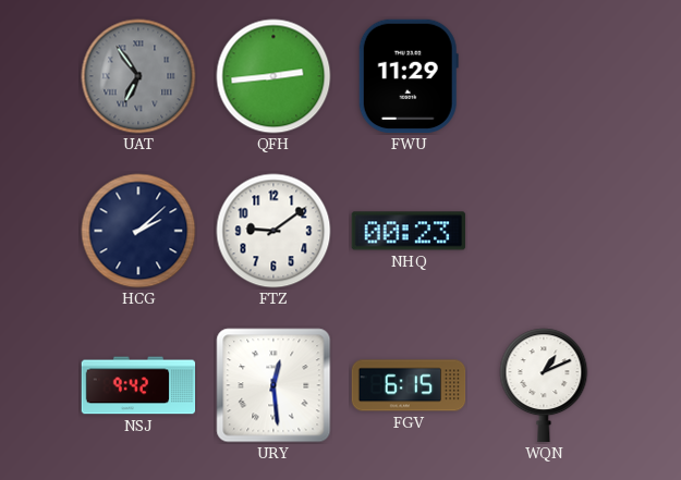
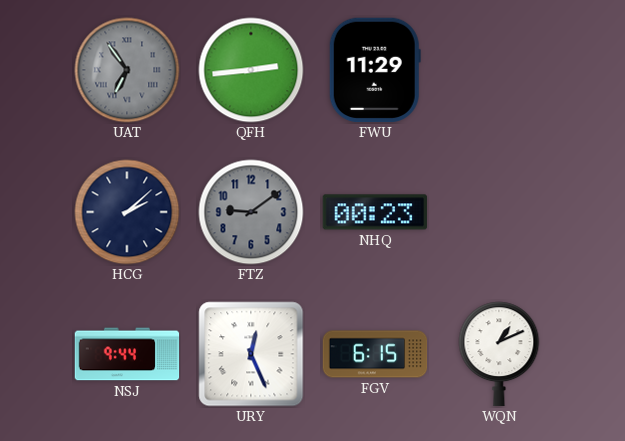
FTZ dial: white -> grey
NSJ: 9:42 -> 9:44
URY: 12:29 -> 12:26
